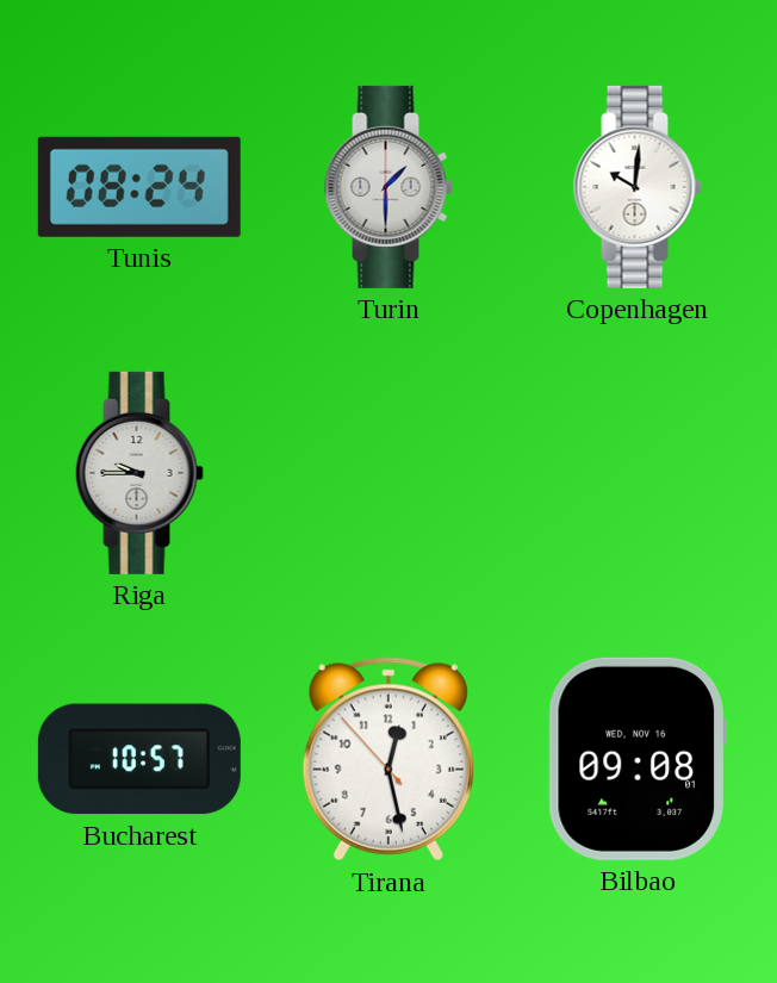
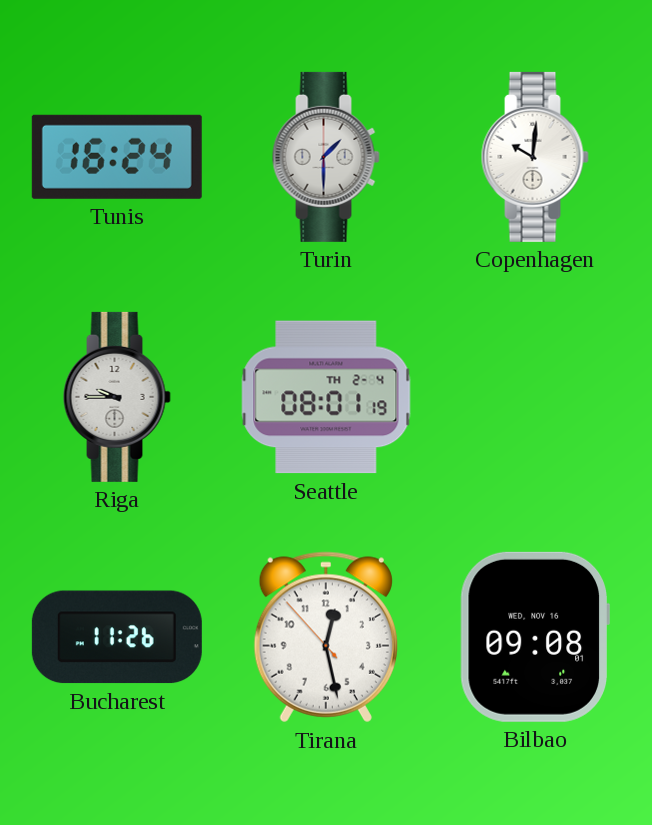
Tunis: 08:24 -> 16:24
Seattle: none -> 08:01
Bucharest: 10:57 -> 11:26
